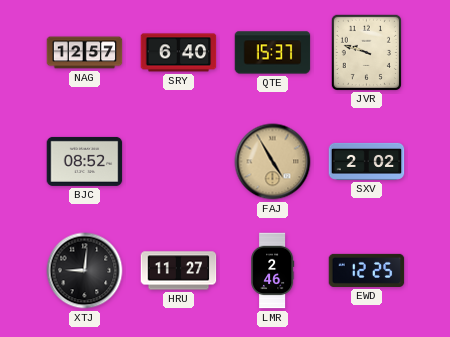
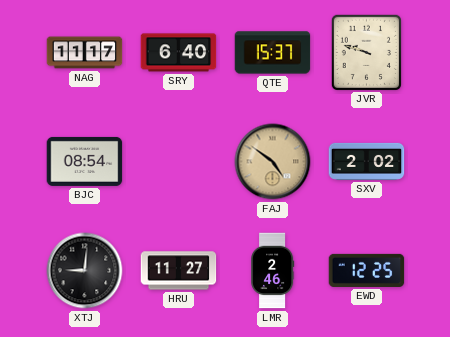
NAG: 12:57 -> 11:17
BJC: 08:52 -> 08:54
FAJ: 4:55 -> 4:51
